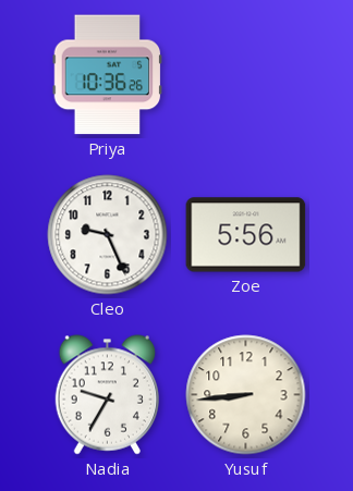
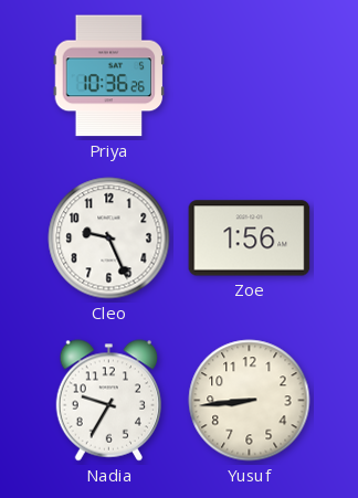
Zoe: 5:56 -> 1:56
